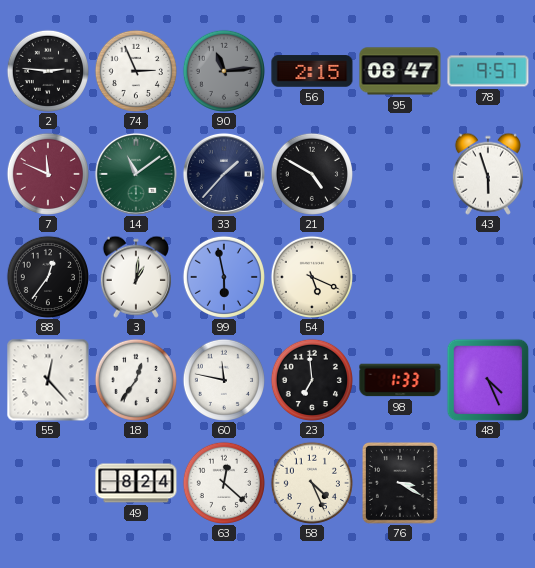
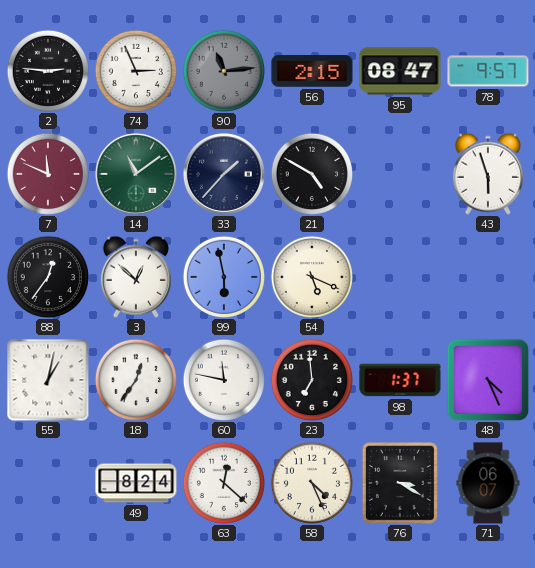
3: 1:01 -> 12:52
55: 12:23 -> 1:02
98: 1:33 -> 1:37
71: none -> 06:07
